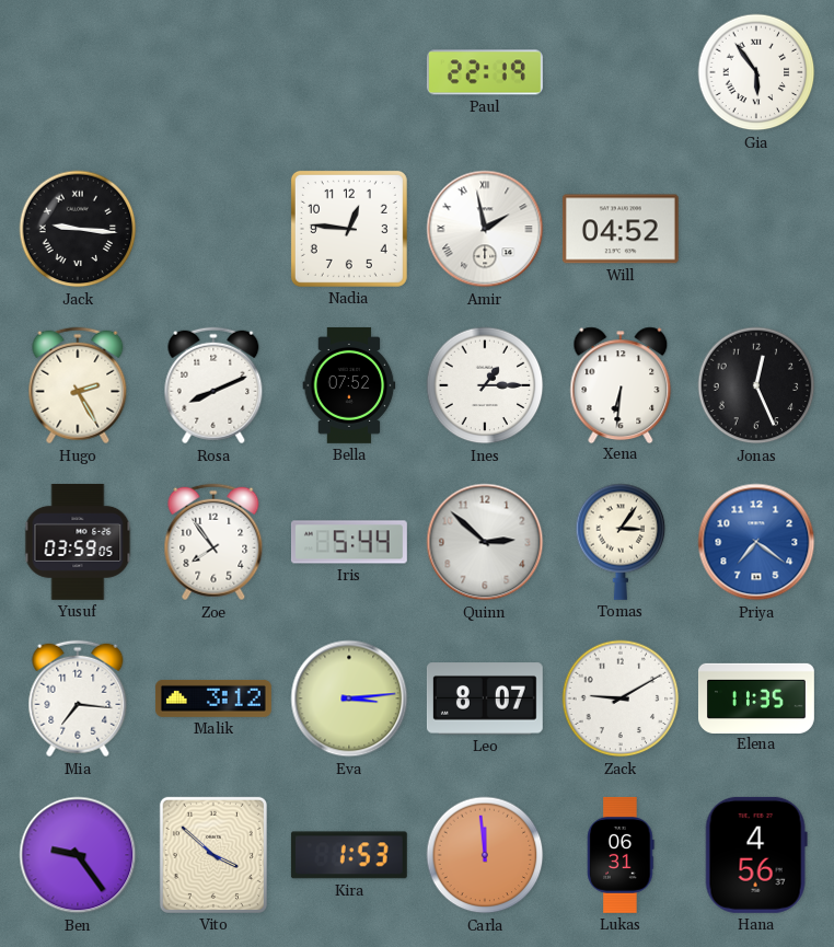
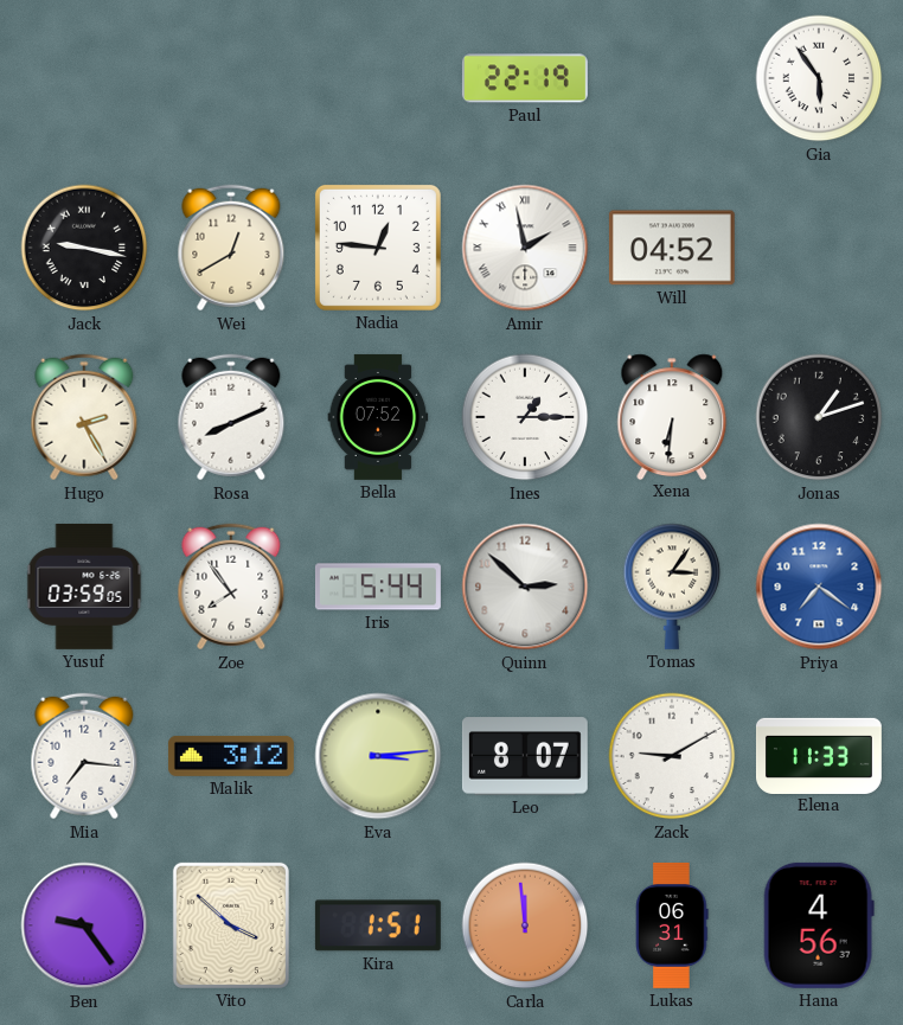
Jack: 9:16 -> 9:17
Wei: none -> 12:40
Jonas: 12:26 -> 1:12
Elena: 11:35 -> 11:33
Kira: 1:53 -> 1:51
